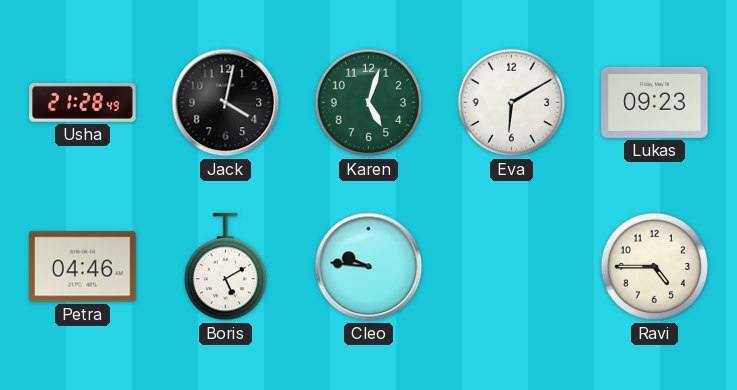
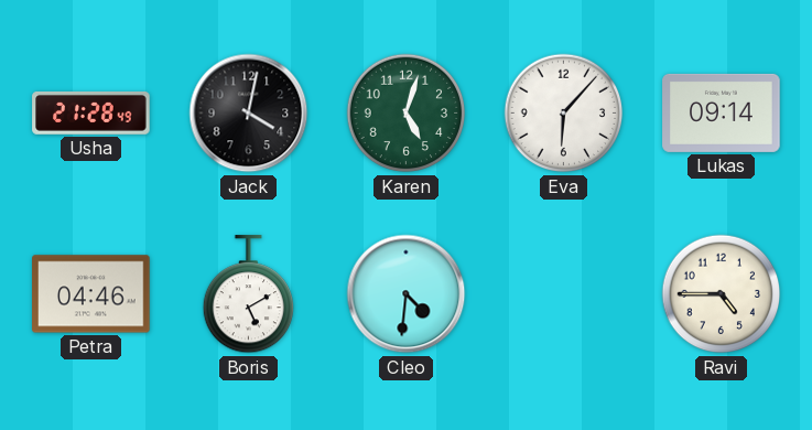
Eva: 6:10 -> 6:07
Lukas: 09:23 -> 09:14
Cleo: 9:46 -> 4:31
